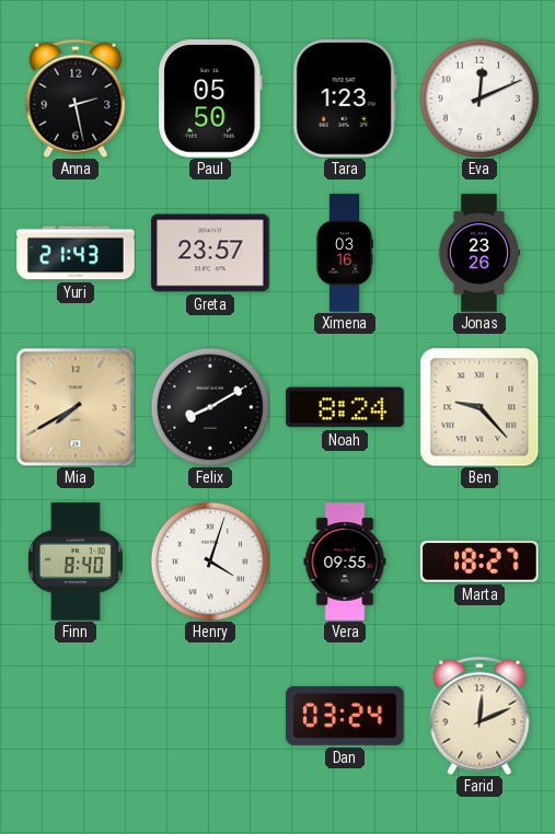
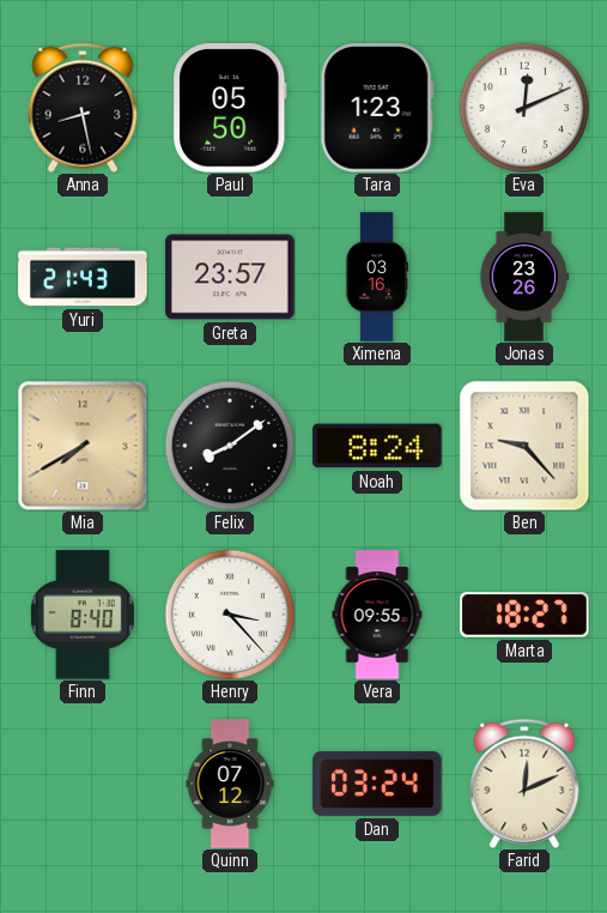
Anna: 2:28 -> 8:28
Felix: 8:10 -> 8:09
Henry: 4:03 -> 3:23
Quinn: none -> 07:12
